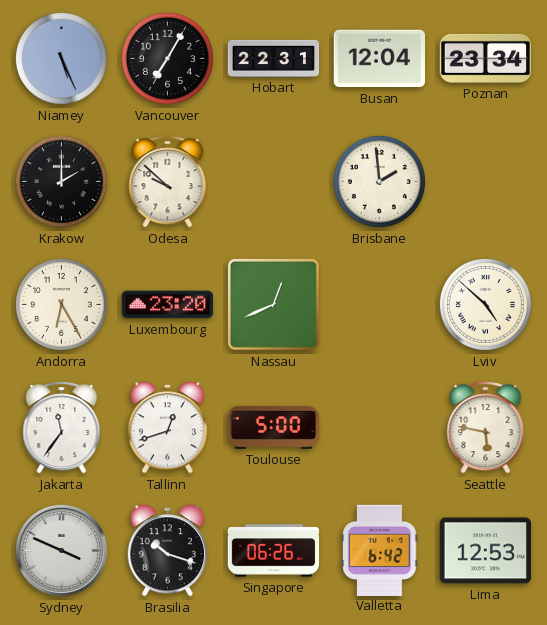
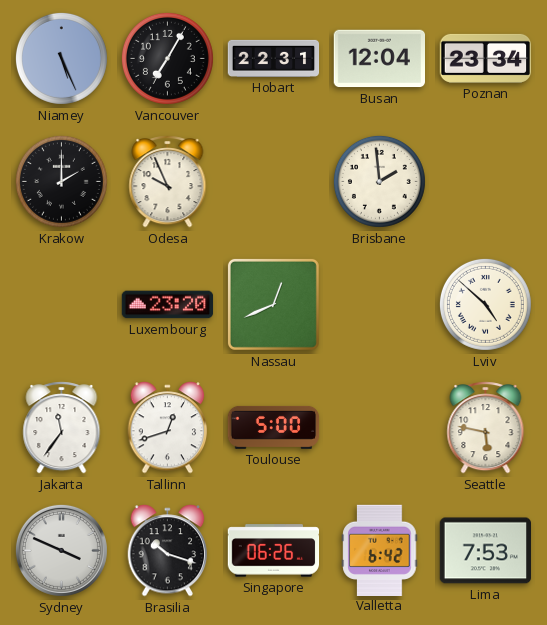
Odesa: 9:52 -> 9:56
Andorra: 6:25 -> none
Lima: 12:53 -> 7:53
